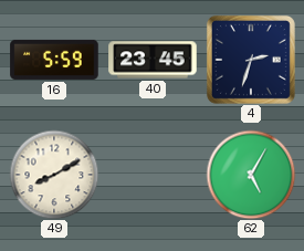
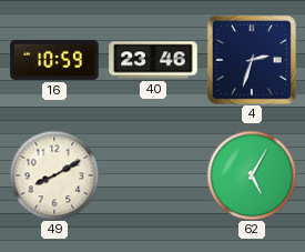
16: 5:59 -> 10:59
40: 23:45 -> 23:46
